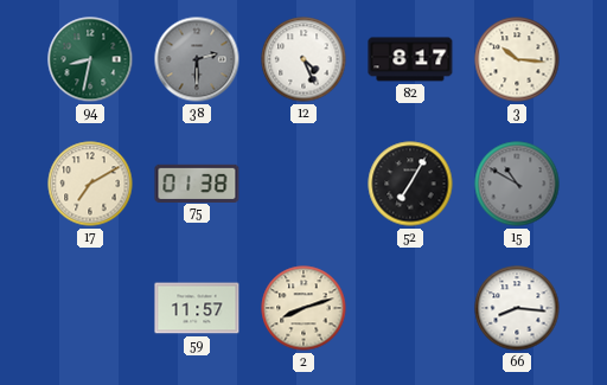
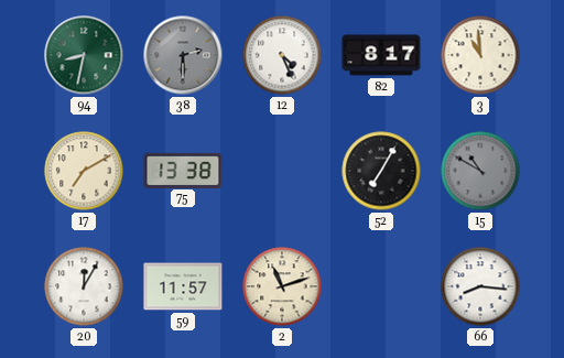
3: 10:16 -> 10:59
75: 01:38 -> 13:38
20: none -> 12:05
2: 8:12 -> 11:12
